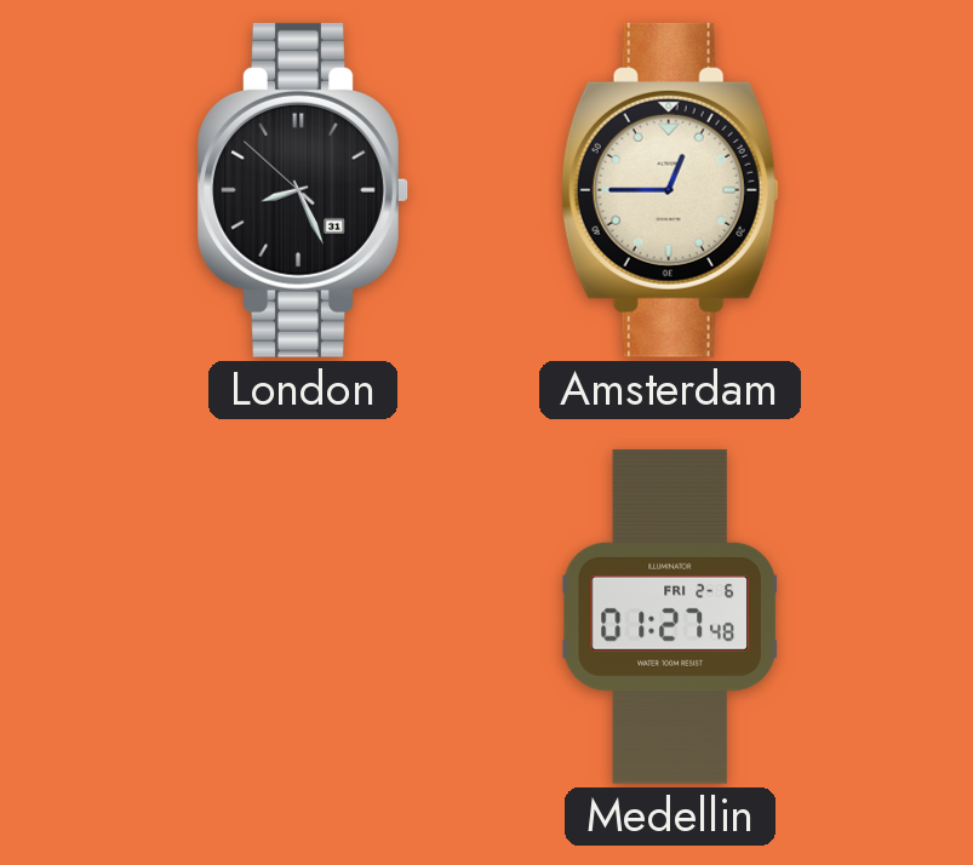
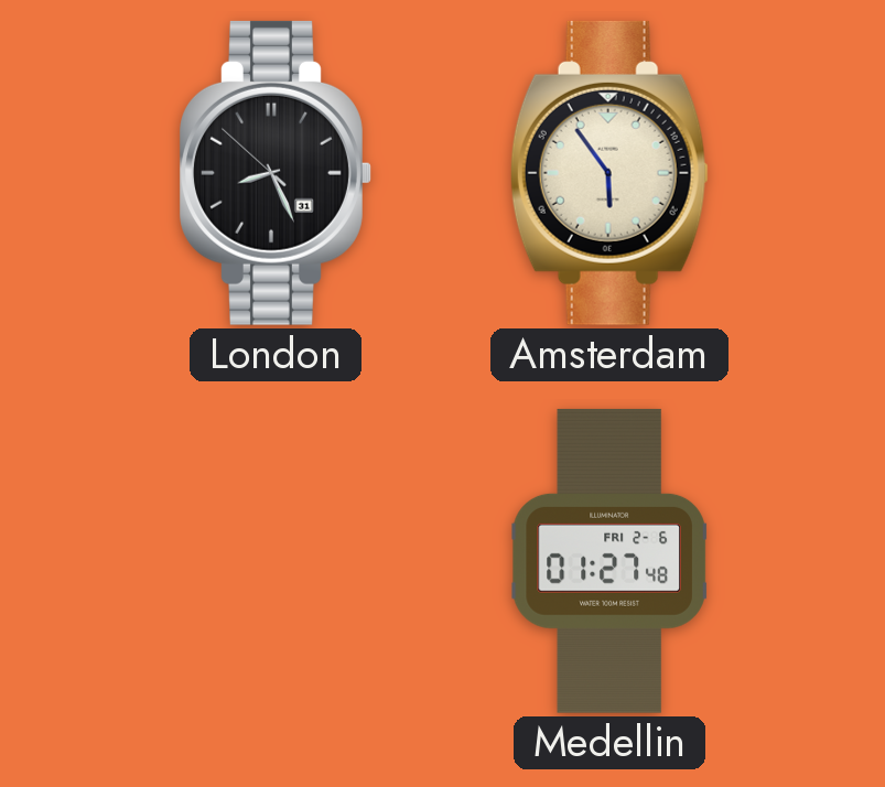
Amsterdam: 12:45 -> 5:54
